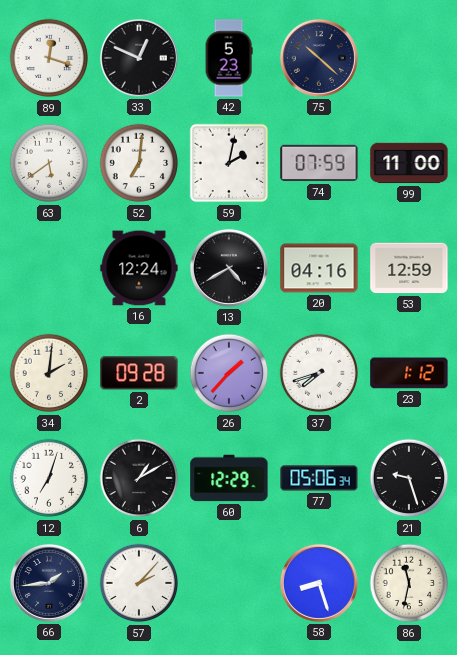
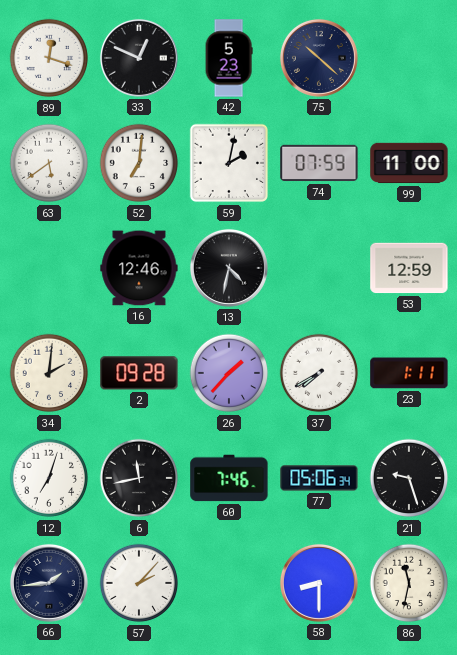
16: 12:24 -> 12:46
13: 4:40 -> 4:32
20: 04:16 -> none
37: 7:42 -> 7:40
23: 1:12 -> 1:11
6: 1:10 -> 11:43
60: 12:29 -> 7:46
58: 8:27 -> 8:30
